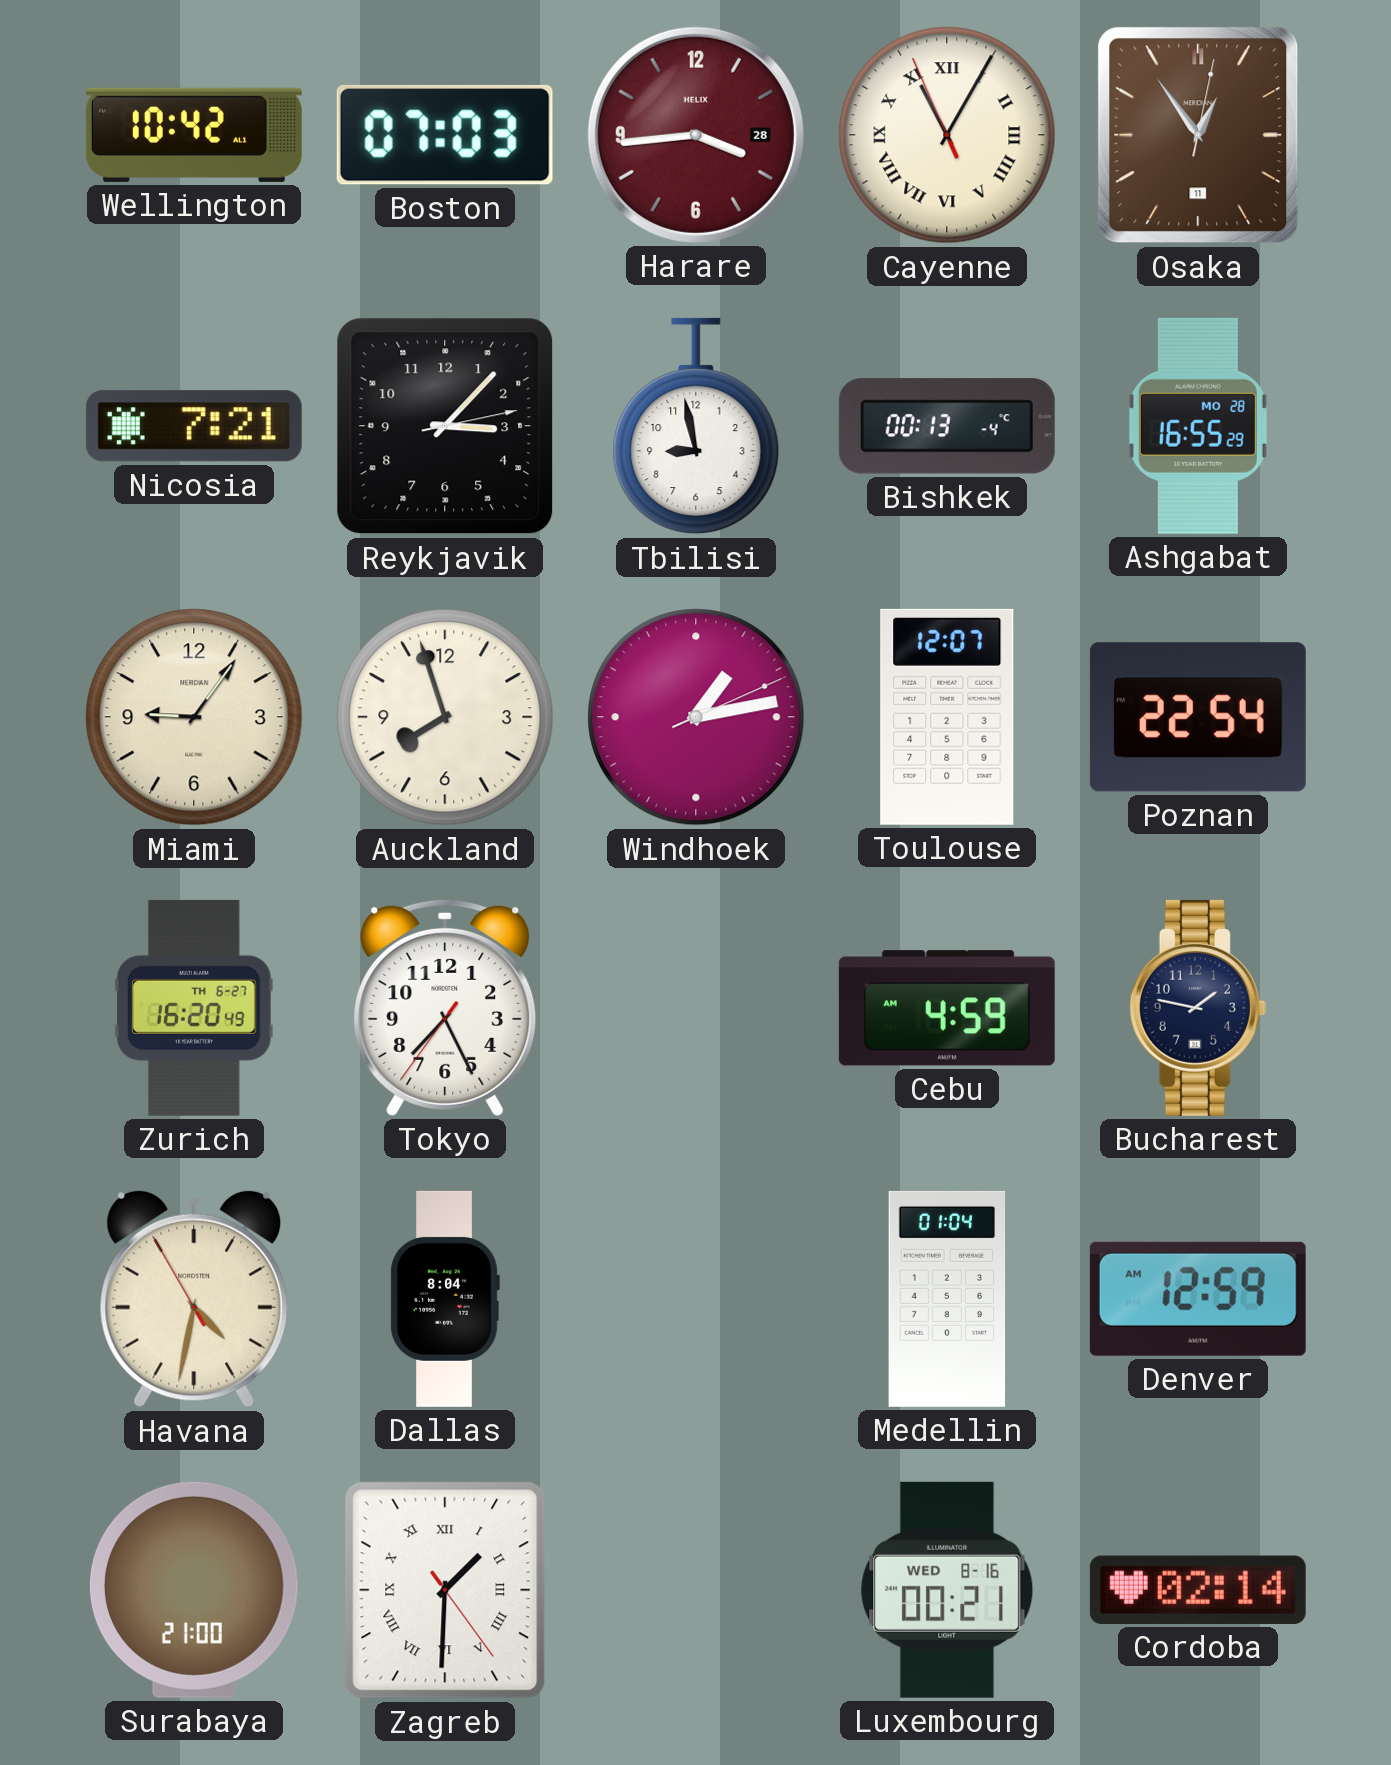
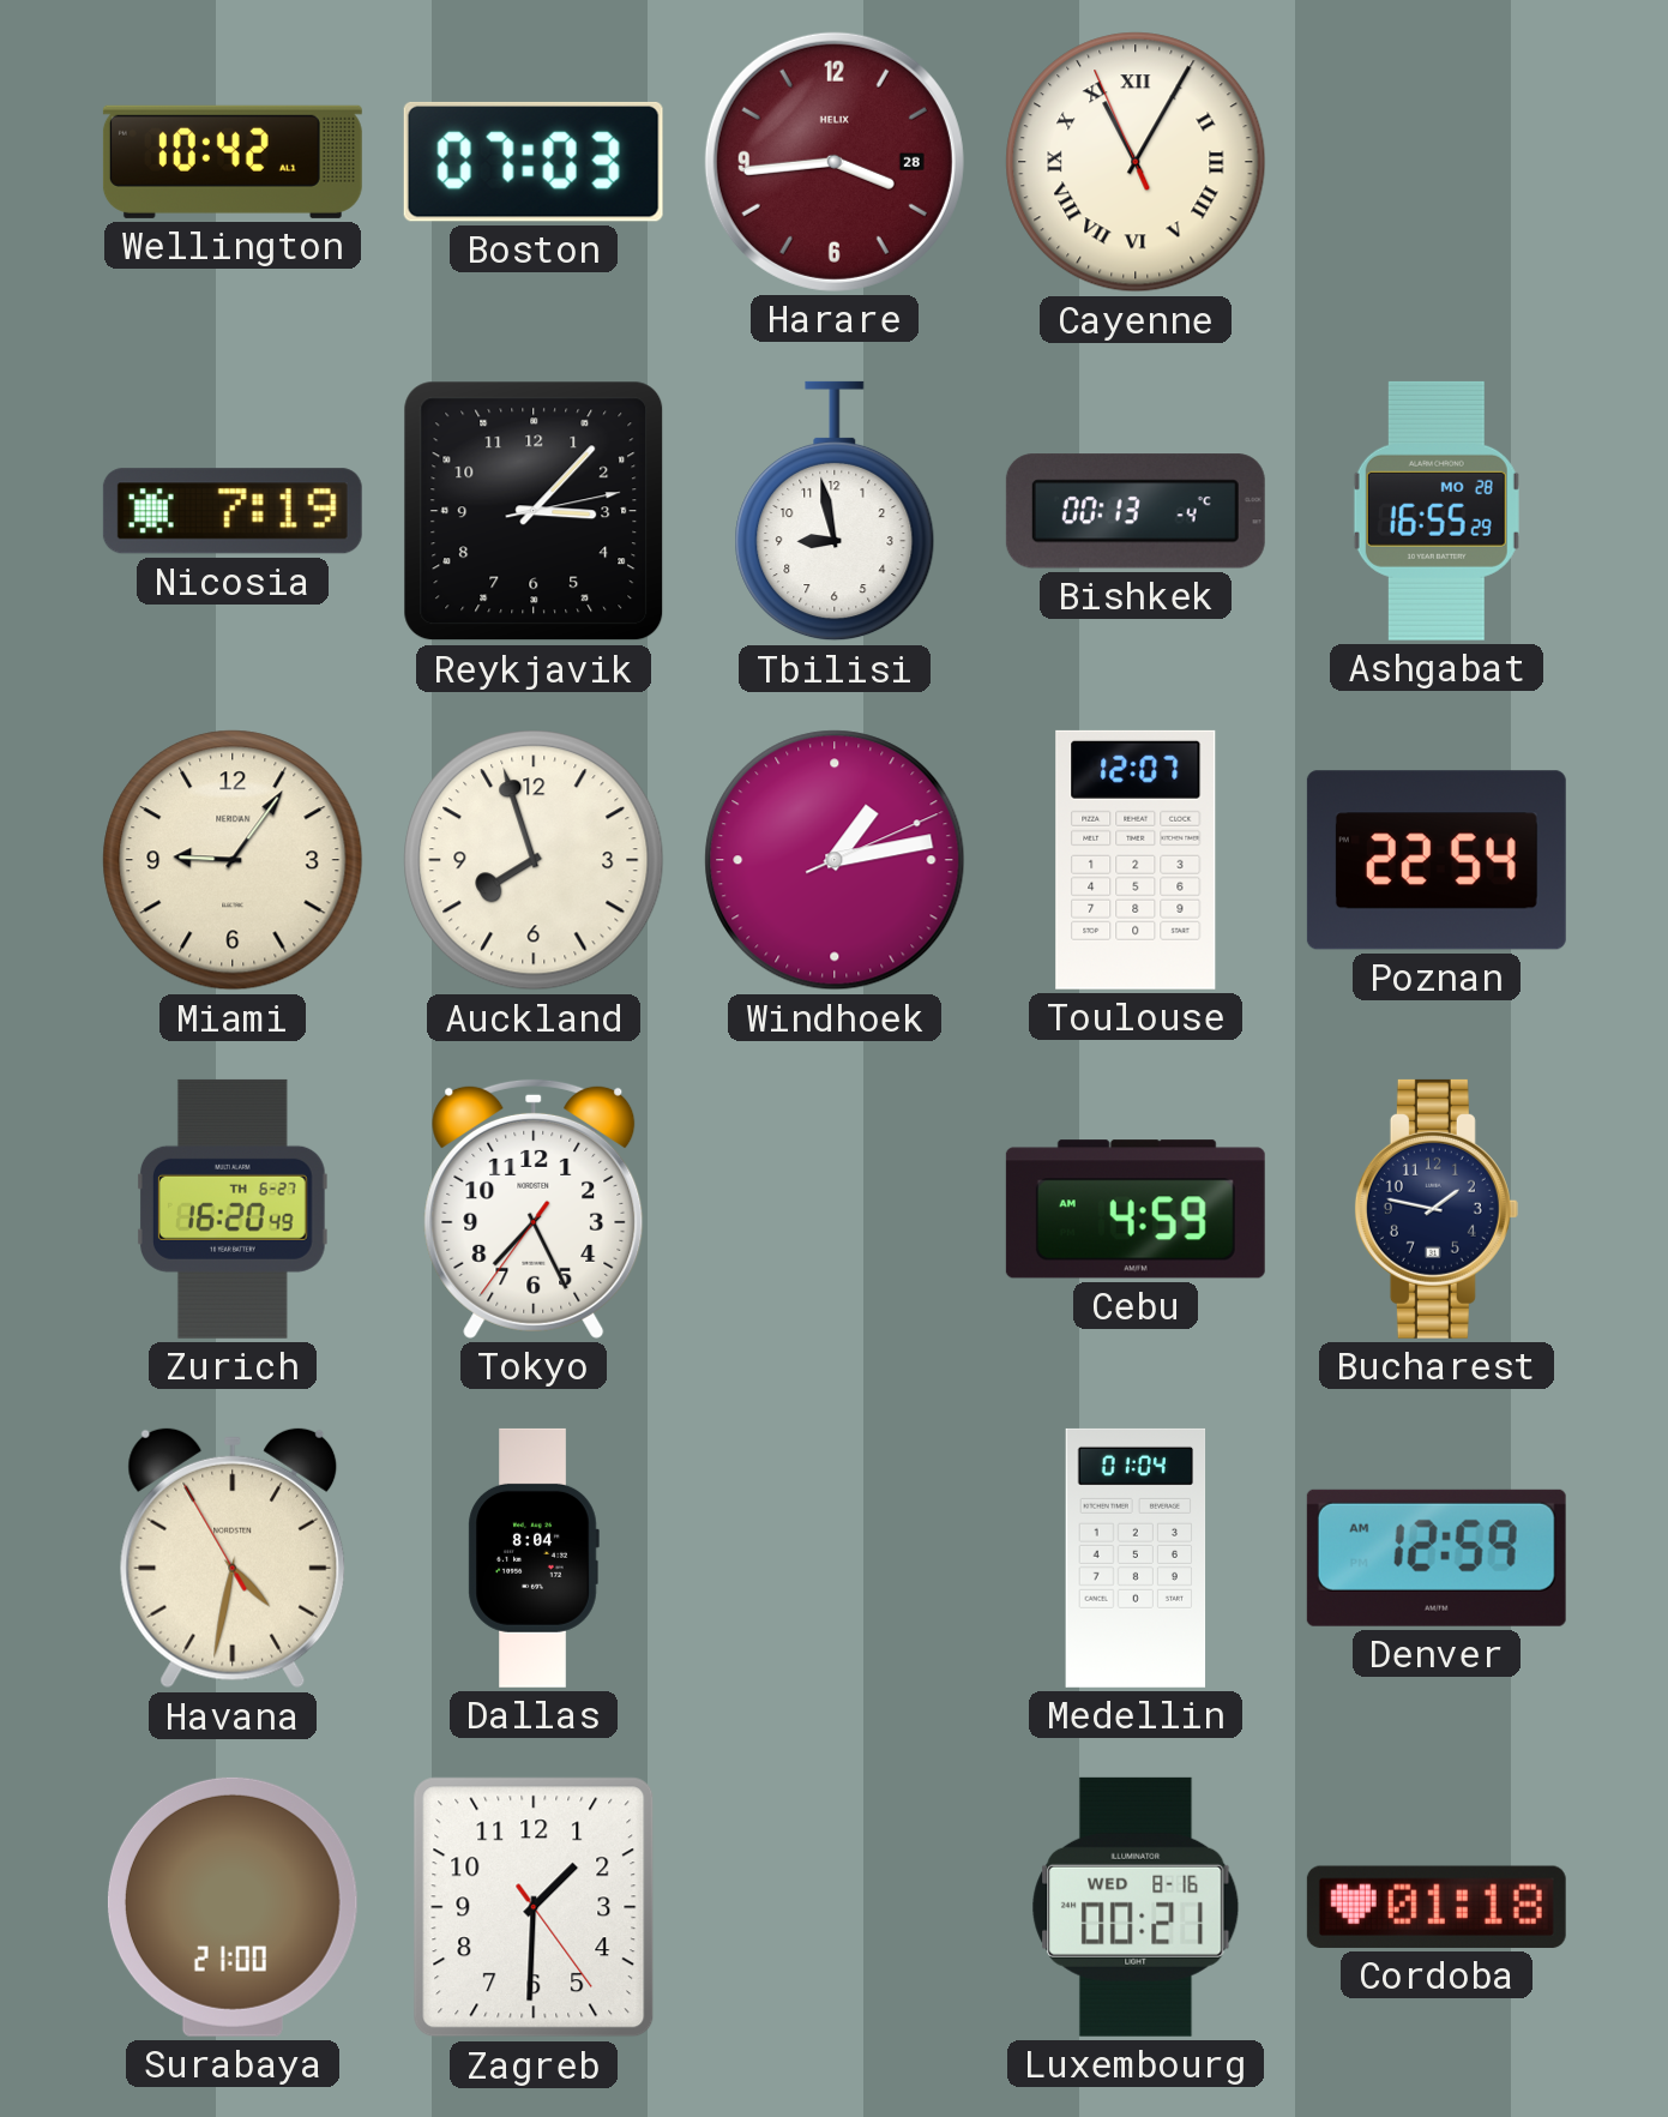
Osaka: 12:54 -> none
Nicosia: 7:21 -> 7:19
Zagreb numerals: Roman -> Arabic
Cordoba: 02:14 -> 01:18
